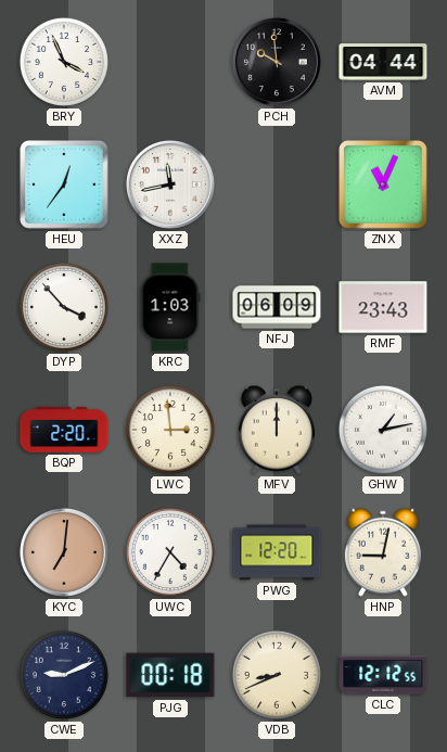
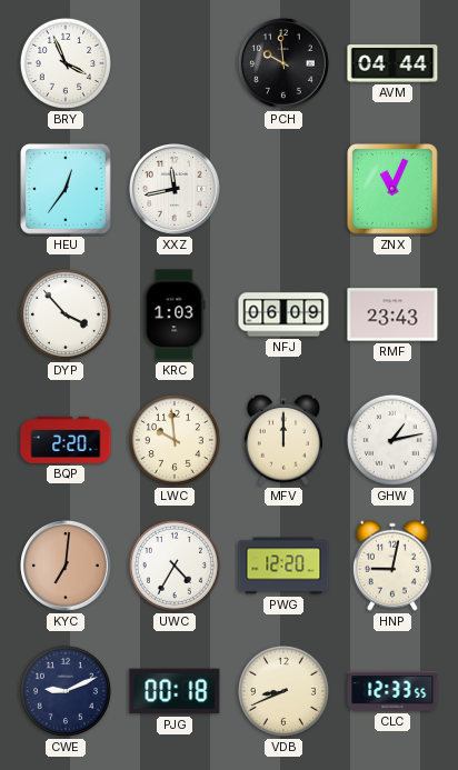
LWC: 2:59 -> 9:59
CLC: 12:12 -> 12:33
